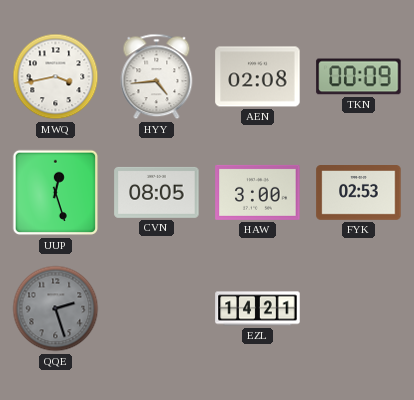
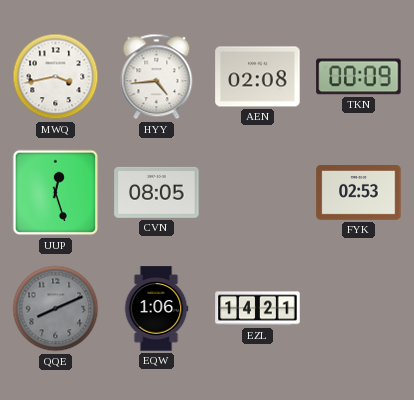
HAW: 3:00 -> none
QQE: 2:27 -> 8:11
EQW: none -> 1:06
